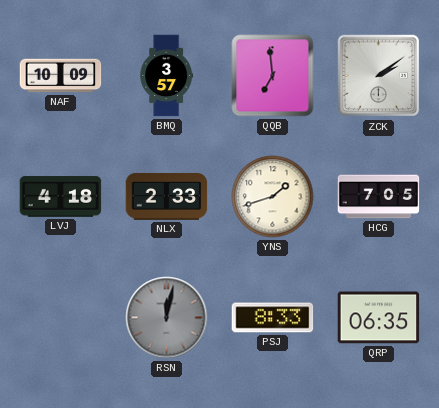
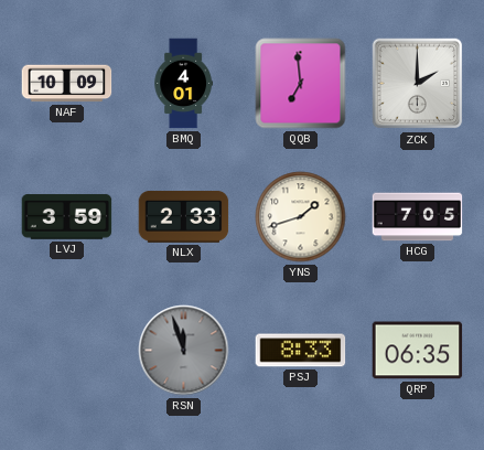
BMQ: 3:57 -> 4:01
ZCK: 2:09 -> 2:00
LVJ: 4:18 -> 3:59
RSN: 12:02 -> 11:57
